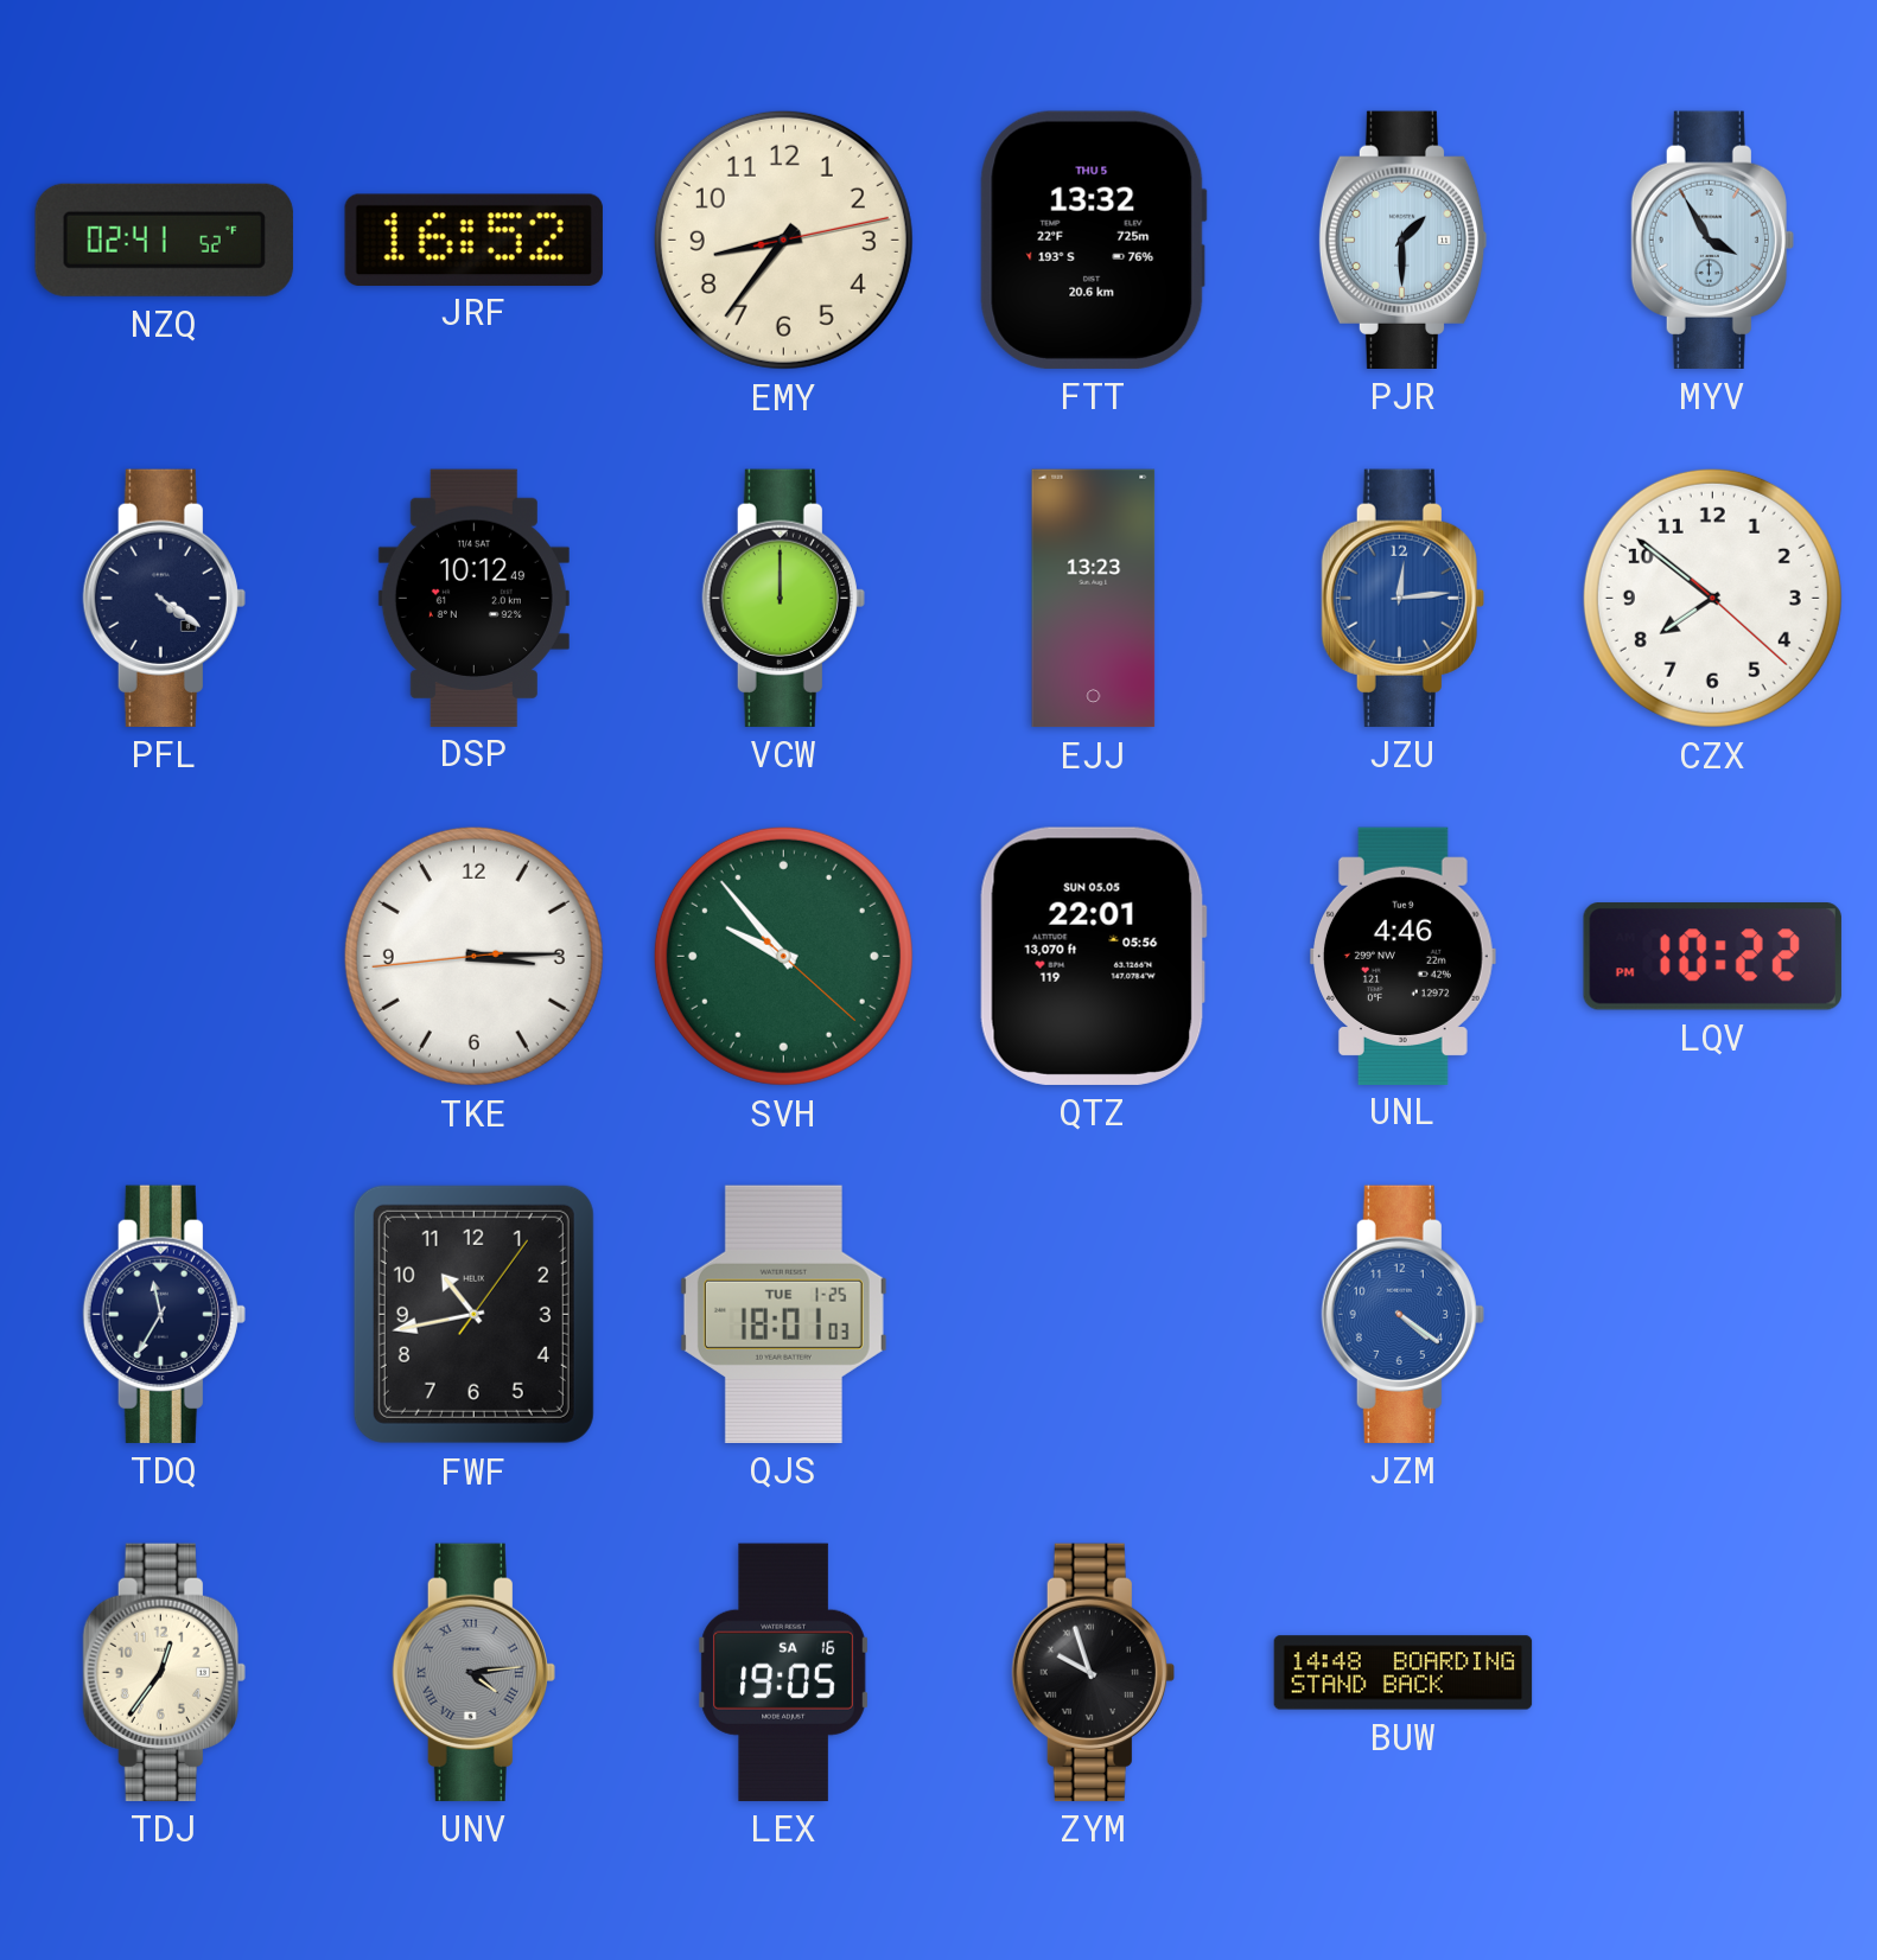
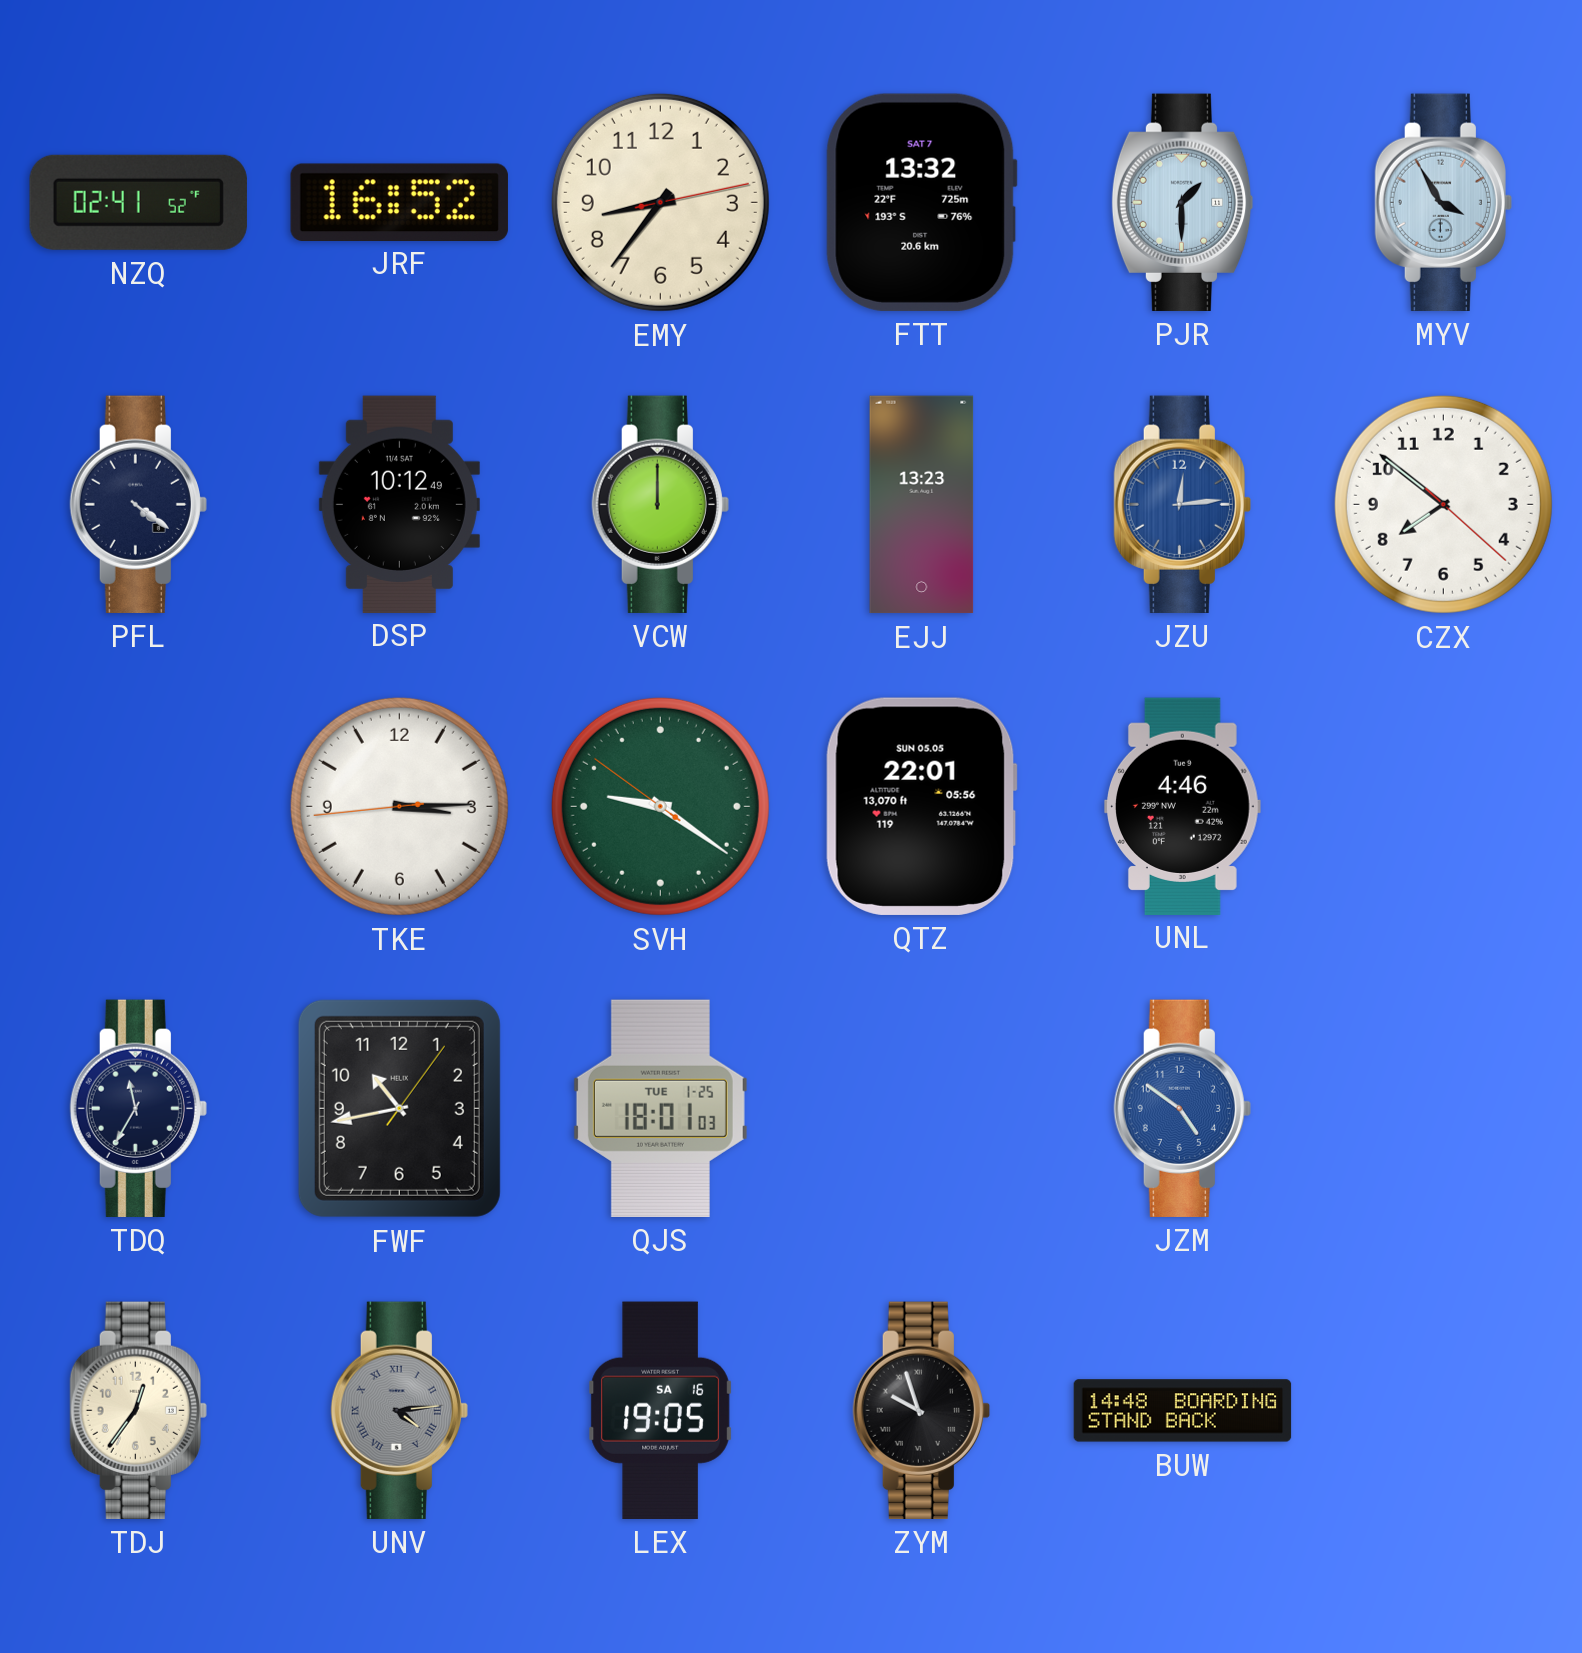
FTT date: THU 5 -> SAT 7
SVH: 9:53 -> 9:20
LQV: 10:22 -> none
JZM: 4:21 -> 4:51
